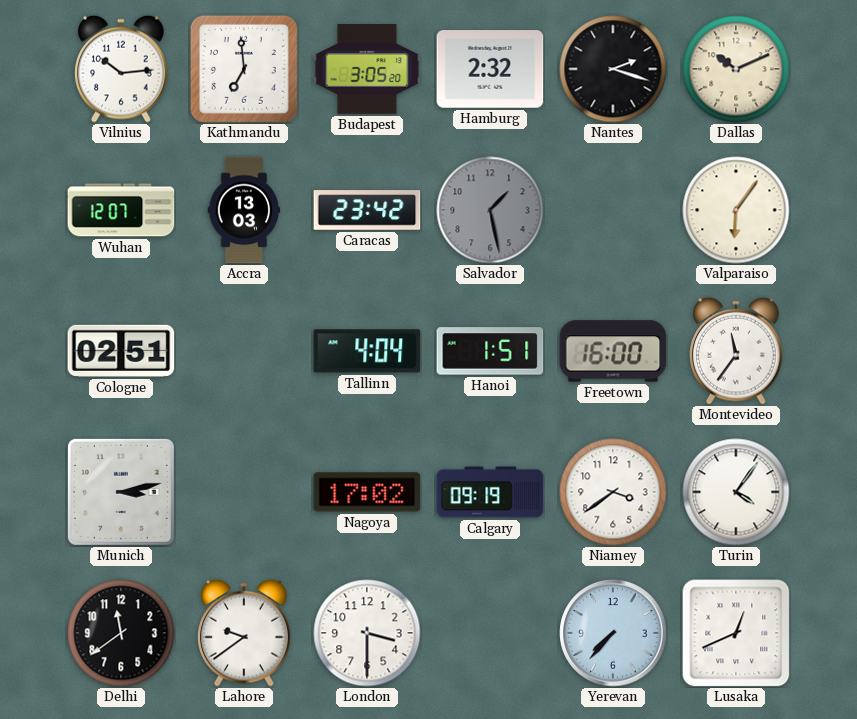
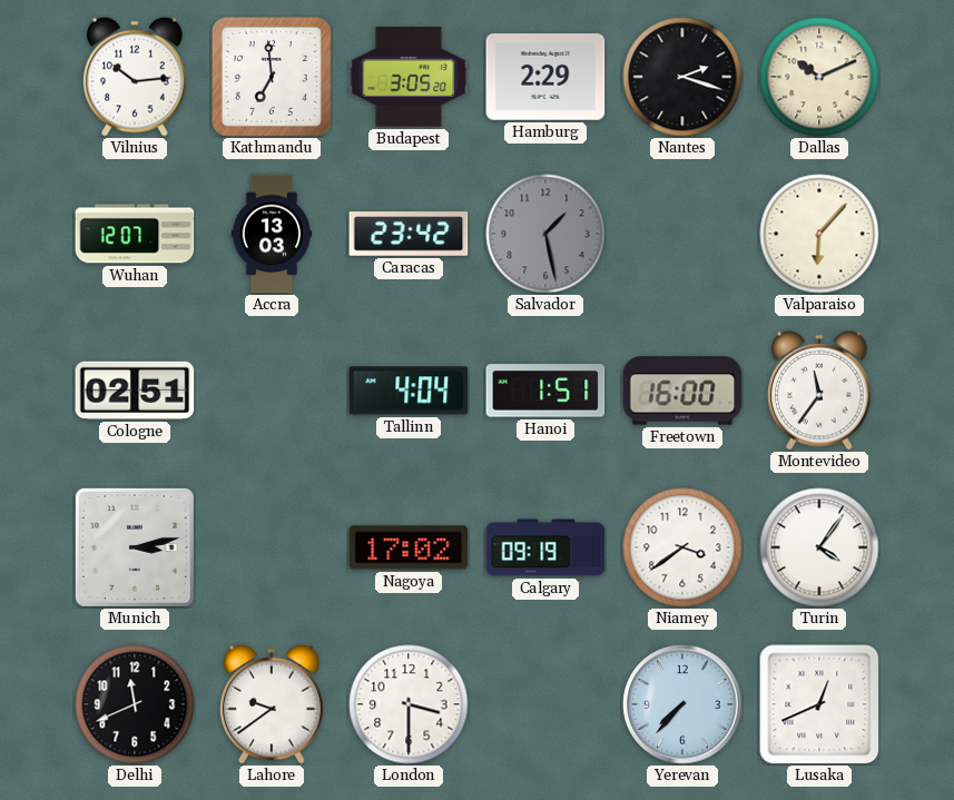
Hamburg: 2:32 -> 2:29
Valparaiso: 6:06 -> 6:07
Delhi: 11:39 -> 11:41
